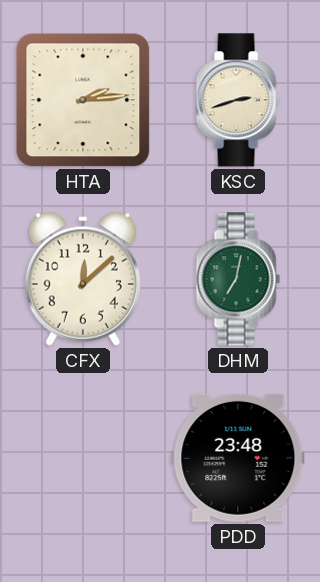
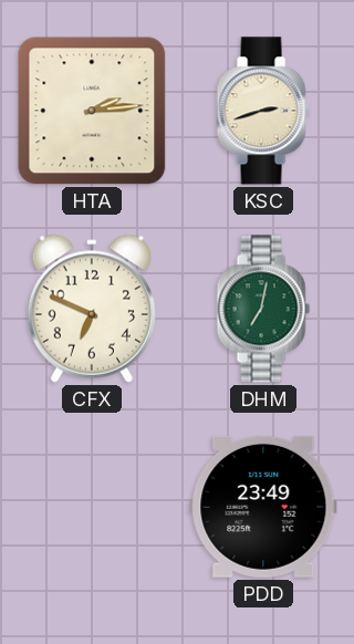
CFX: 12:08 -> 6:49
PDD: 23:48 -> 23:49
